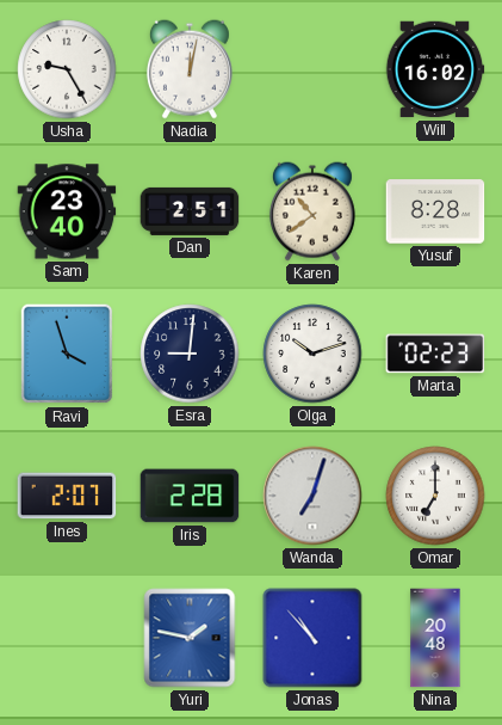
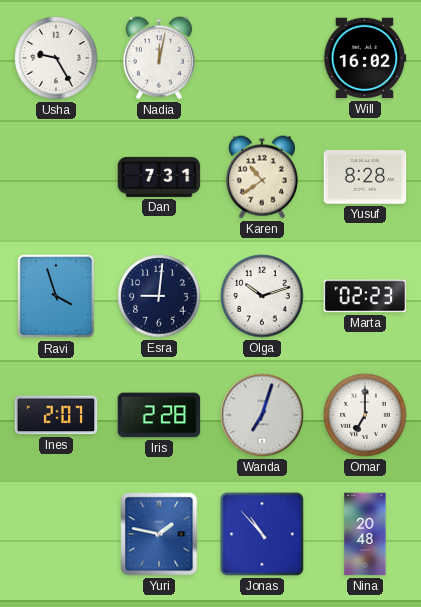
Sam: 23:40 -> none
Dan: 2:51 -> 7:31
